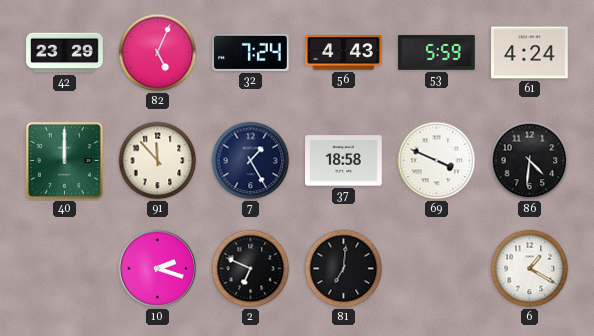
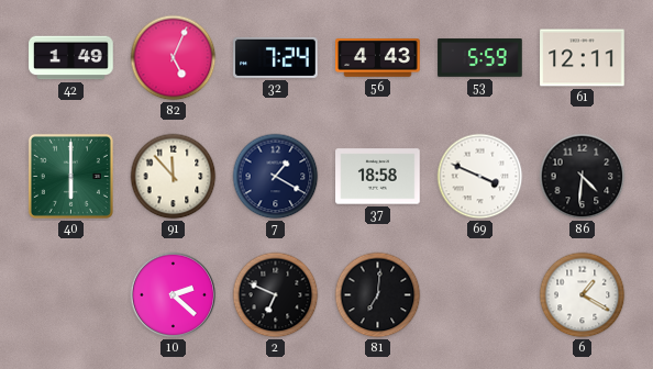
42: 23:29 -> 1:49
61: 4:24 -> 12:11
40: 12:00 -> 6:00
7: 1:25 -> 1:20
10: 2:18 -> 2:22
